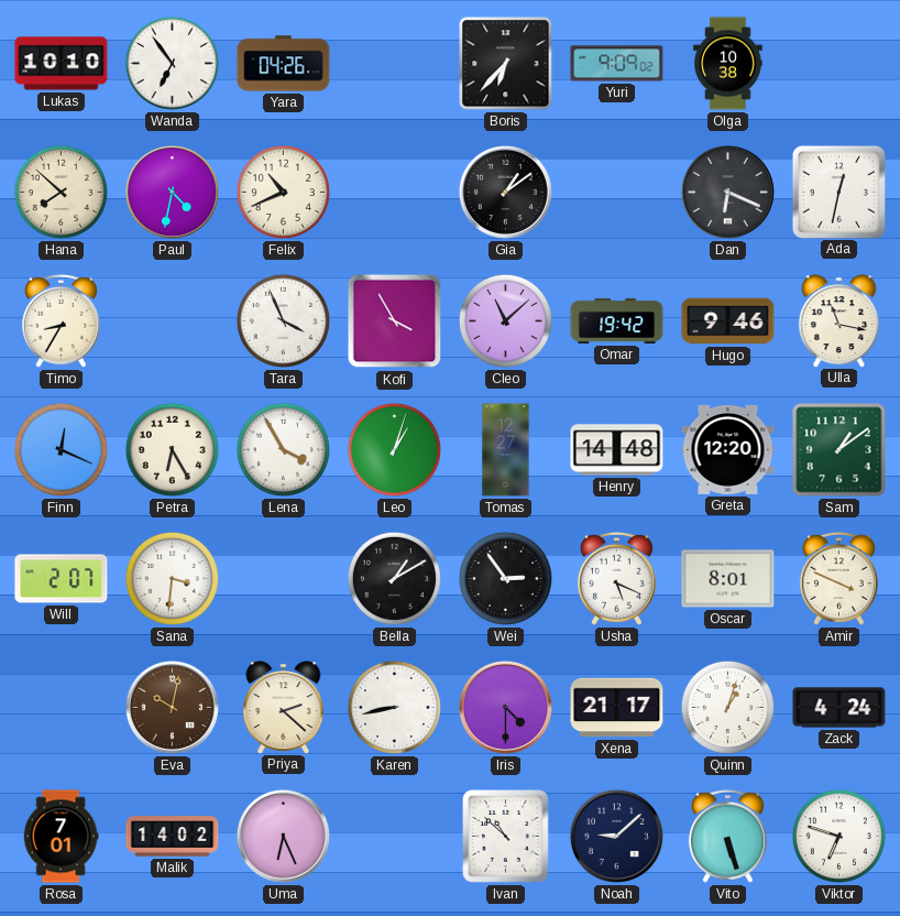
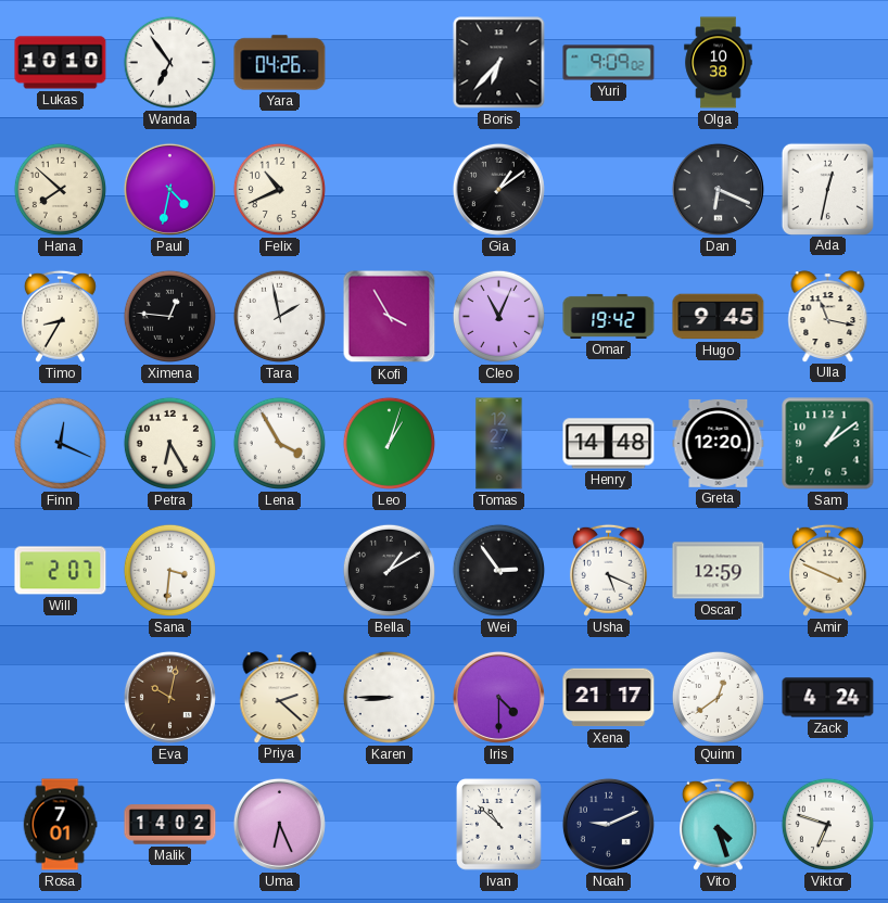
Ximena: none -> 12:46
Tara: 3:56 -> 1:58
Cleo: 11:08 -> 11:04
Hugo: 9:46 -> 9:45
Oscar: 8:01 -> 12:59
Karen: 8:43 -> 8:45
Quinn: 1:03 -> 12:39
Noah: 9:08 -> 9:11
Vito: 5:27 -> 4:27
